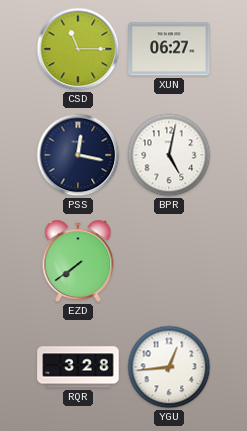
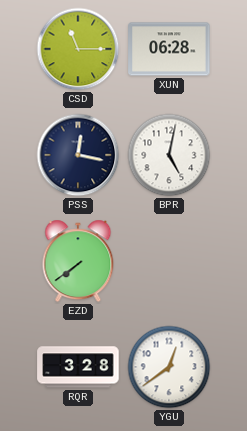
XUN: 06:27 -> 06:28
YGU: 12:44 -> 12:39
